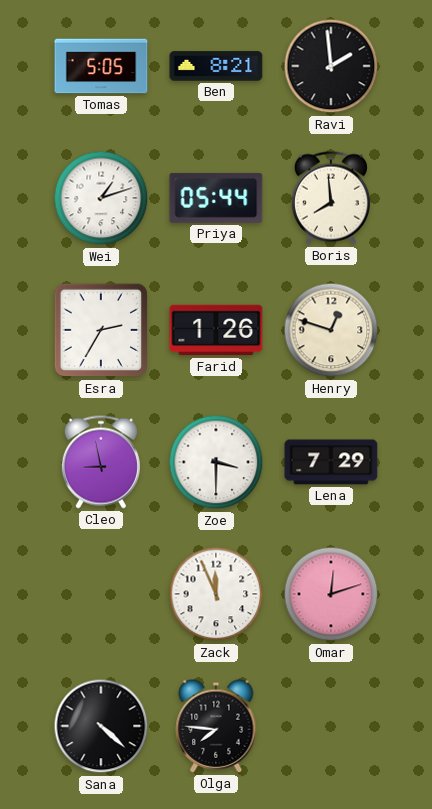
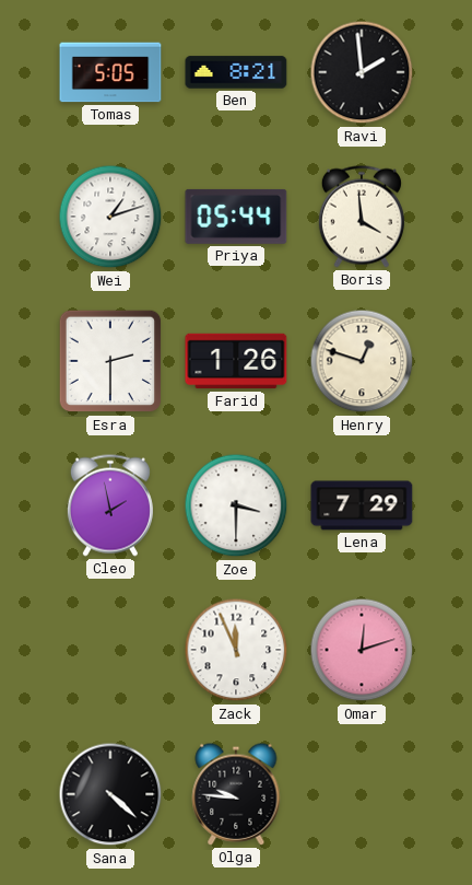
Boris: 7:59 -> 3:59
Esra: 2:35 -> 2:30
Cleo: 8:58 -> 1:58
Olga: 7:46 -> 9:46
